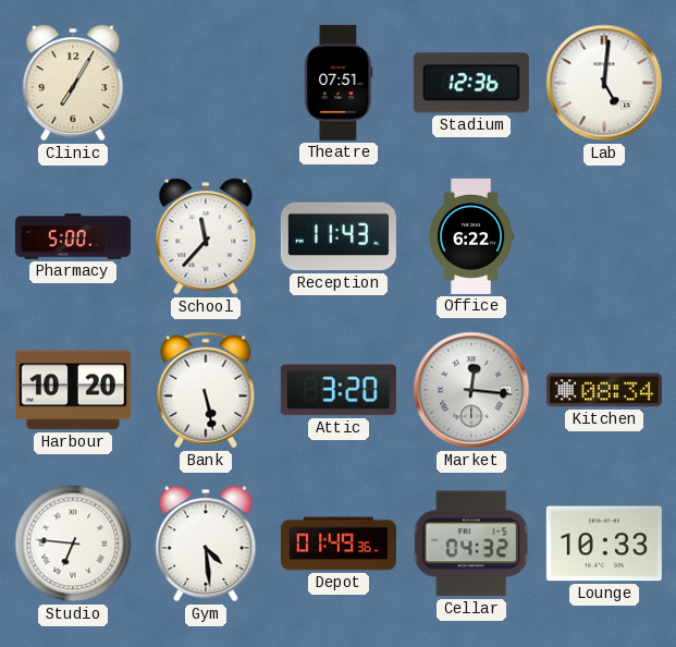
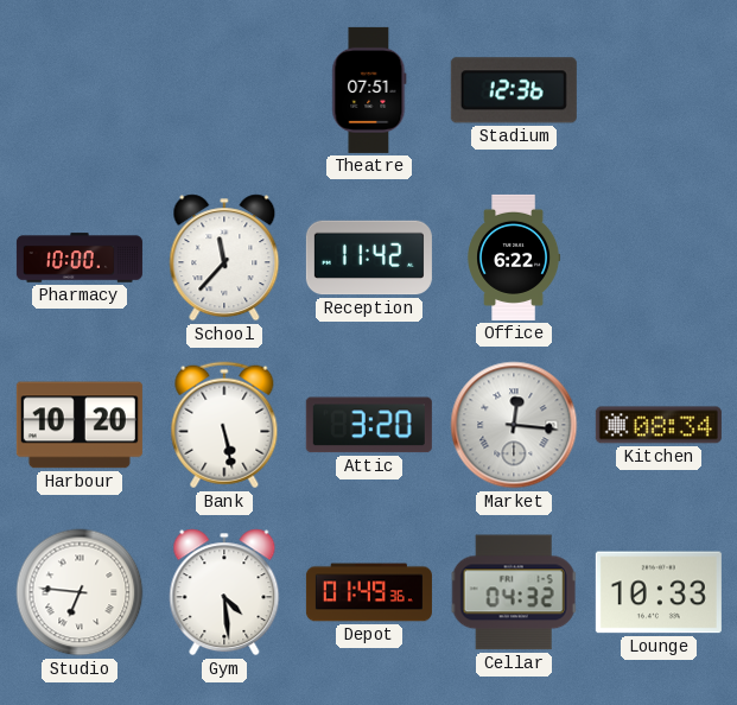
Clinic: 7:05 -> none
Lab: 5:01 -> none
Pharmacy: 5:00 -> 10:00
Reception: 11:43 -> 11:42
